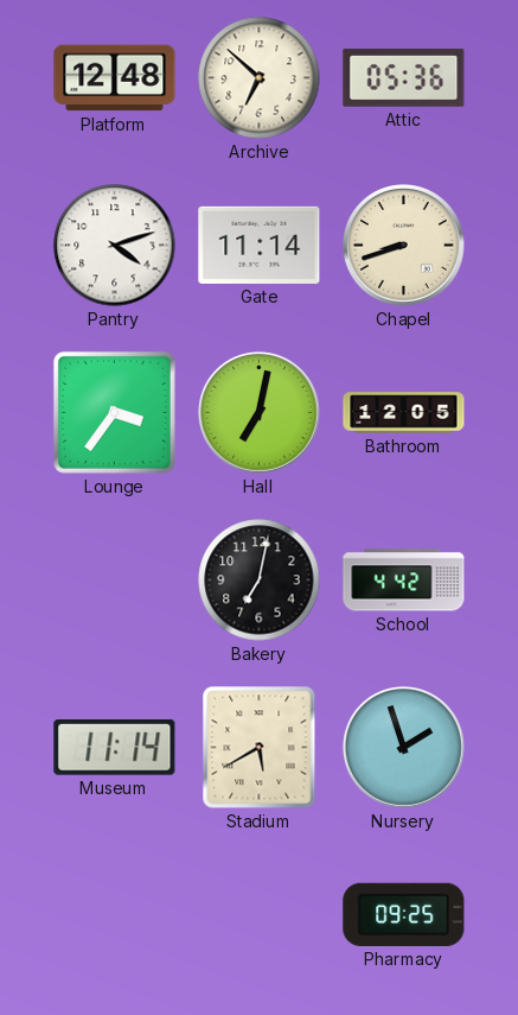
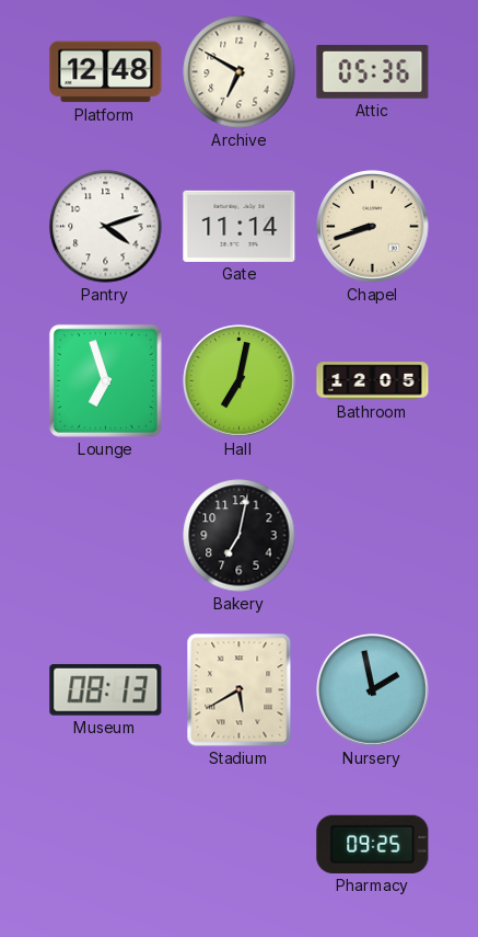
Archive: 6:52 -> 6:50
Lounge: 3:36 -> 6:57
School: 4:42 -> none
Museum: 11:14 -> 08:13
Nursery: 1:57 -> 1:58
